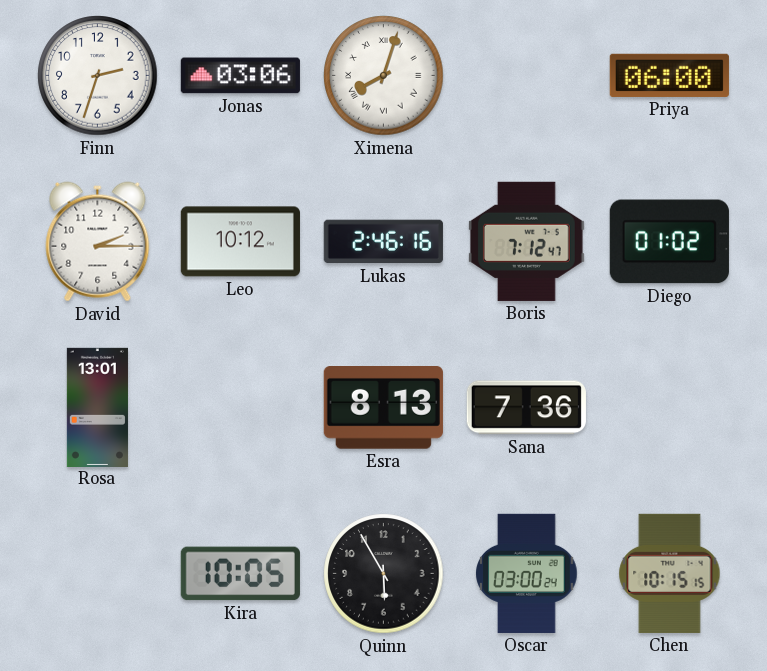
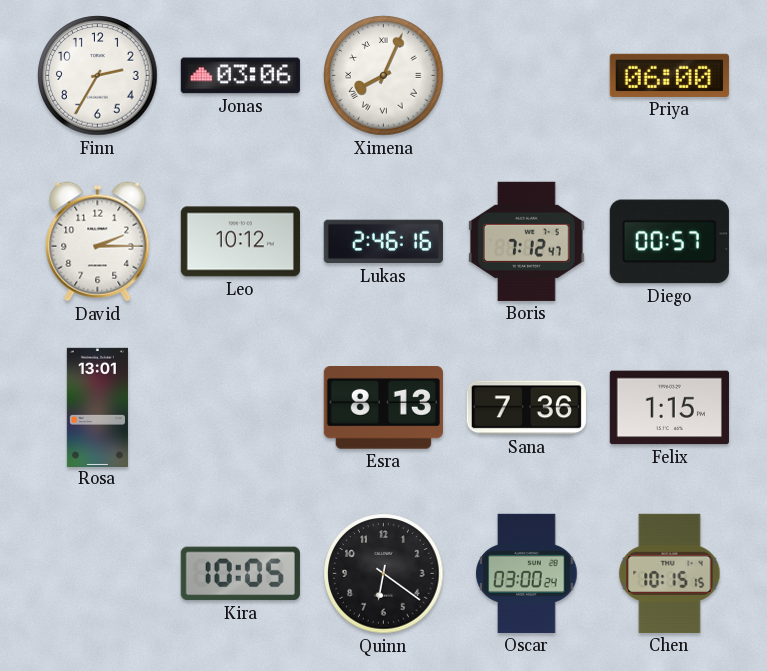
Finn: 2:33 -> 2:35
Ximena: 8:03 -> 8:04
Diego: 01:02 -> 00:57
Felix: none -> 1:15
Quinn: 5:55 -> 6:21
